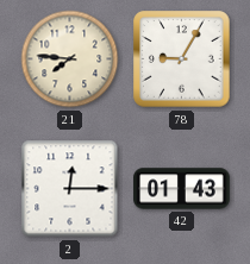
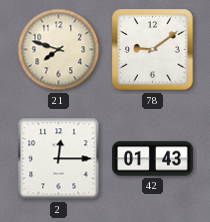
21: 7:46 -> 7:48
78: 9:05 -> 9:09
